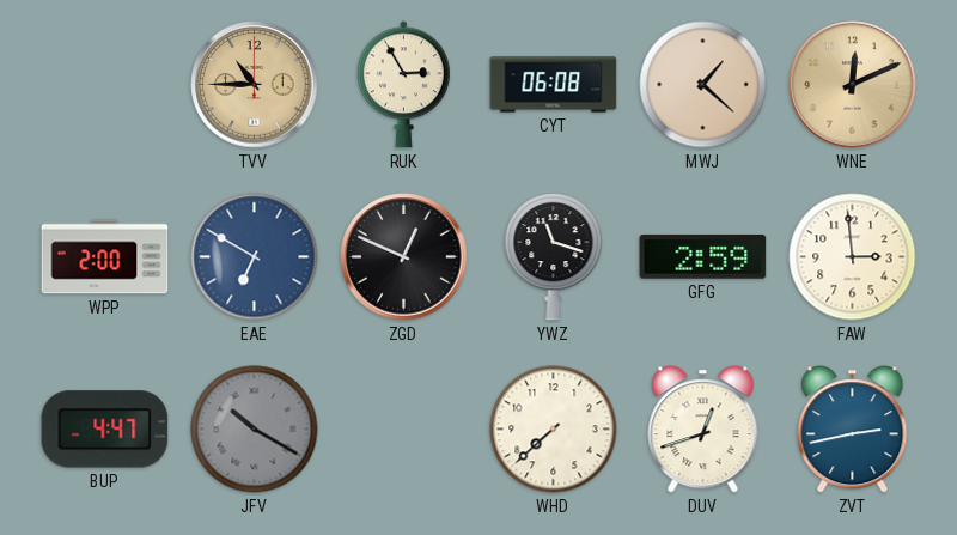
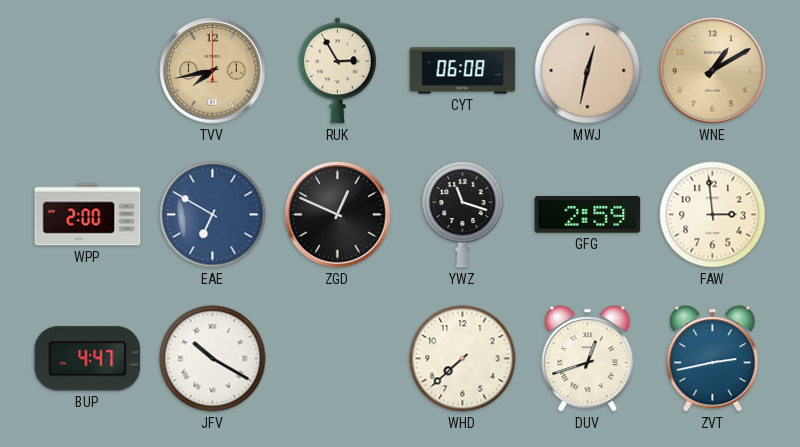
TVV: 10:45 -> 7:43
MWJ: 1:22 -> 12:32
WNE: 12:11 -> 1:10
JFV dial: grey -> white
